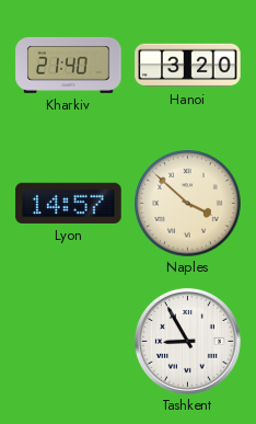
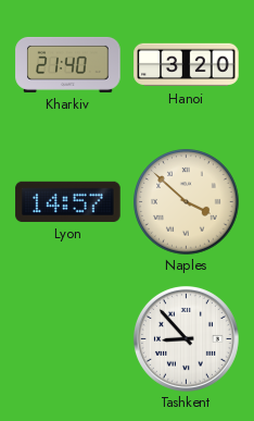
Tashkent: 8:55 -> 8:53
